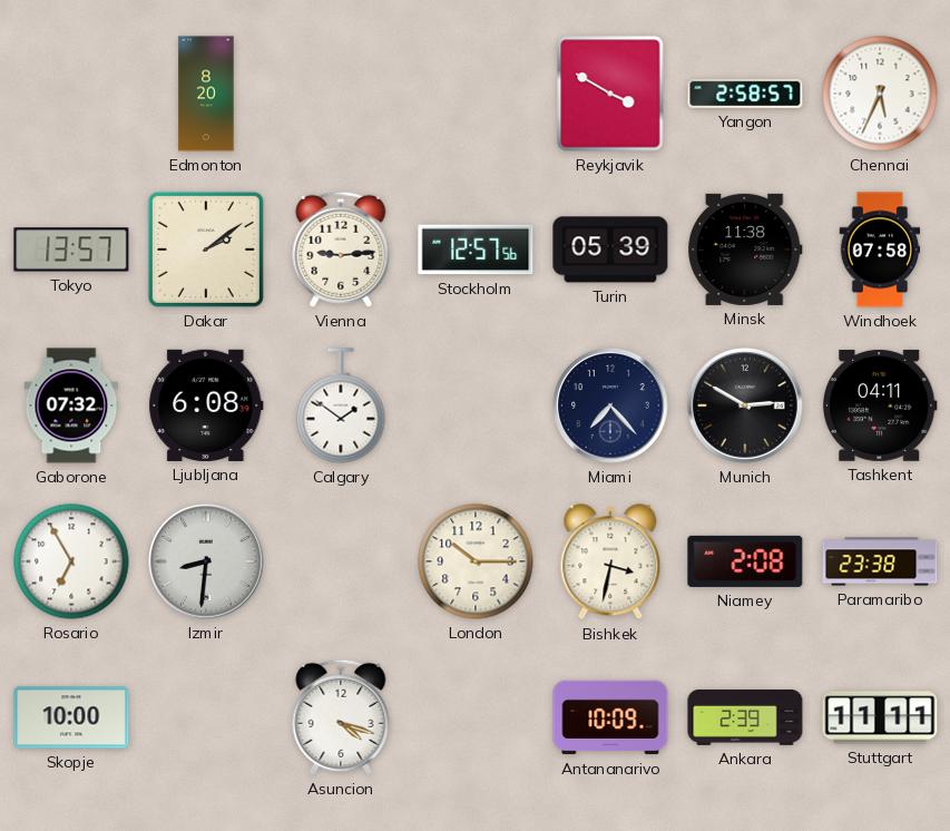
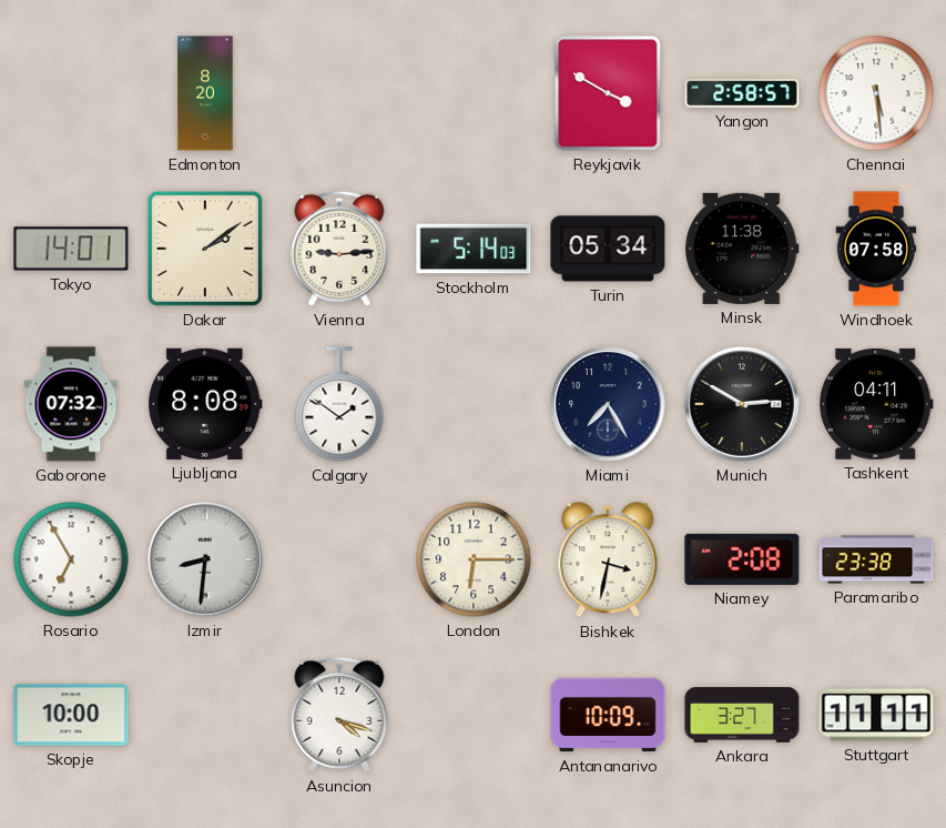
Chennai: 5:34 -> 5:29
Tokyo: 13:57 -> 14:01
Stockholm: 12:57 -> 5:14
Turin: 05:39 -> 05:34
Ljubljana: 6:08 -> 8:08
Miami: 7:23 -> 7:25
London: 10:15 -> 6:15
Ankara: 2:39 -> 3:27
